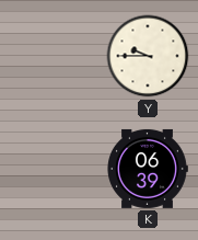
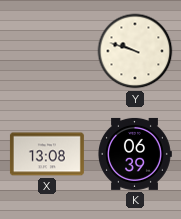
Y: 9:45 -> 9:48
X: none -> 13:08
